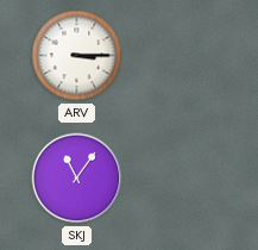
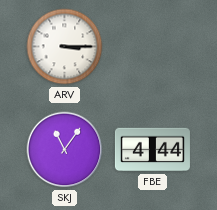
FBE: none -> 4:44
